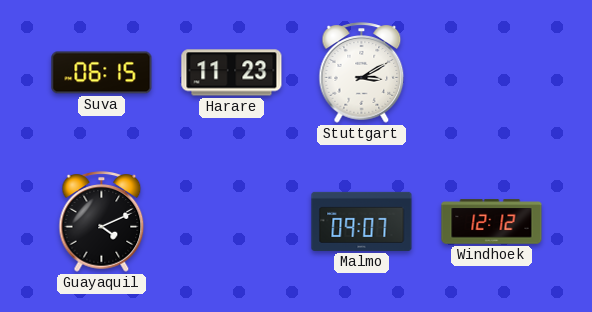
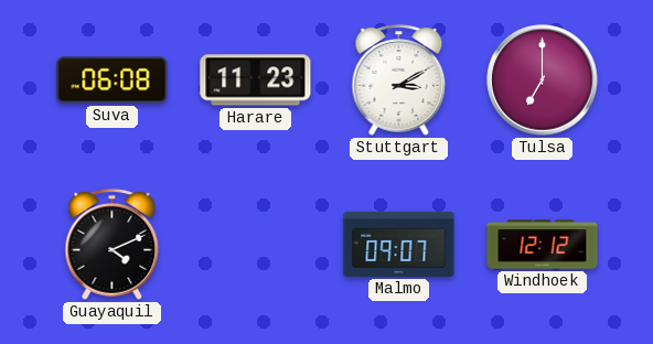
Suva: 06:15 -> 06:08
Tulsa: none -> 7:00
